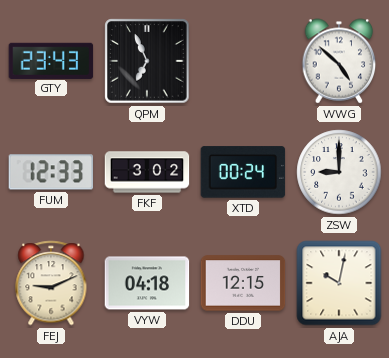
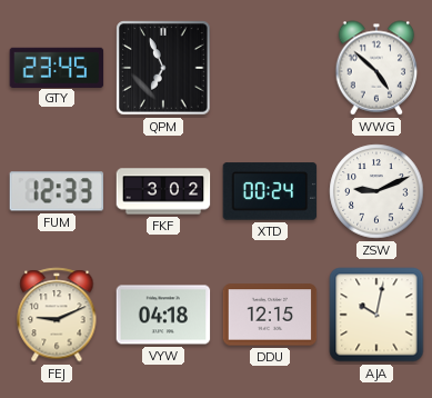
GTY: 23:43 -> 23:45
ZSW: 9:00 -> 9:11
